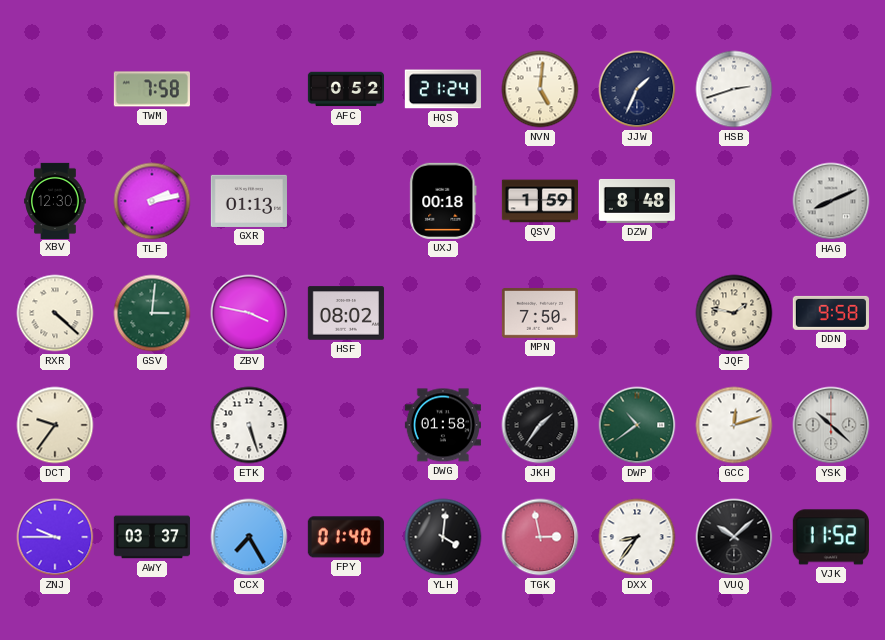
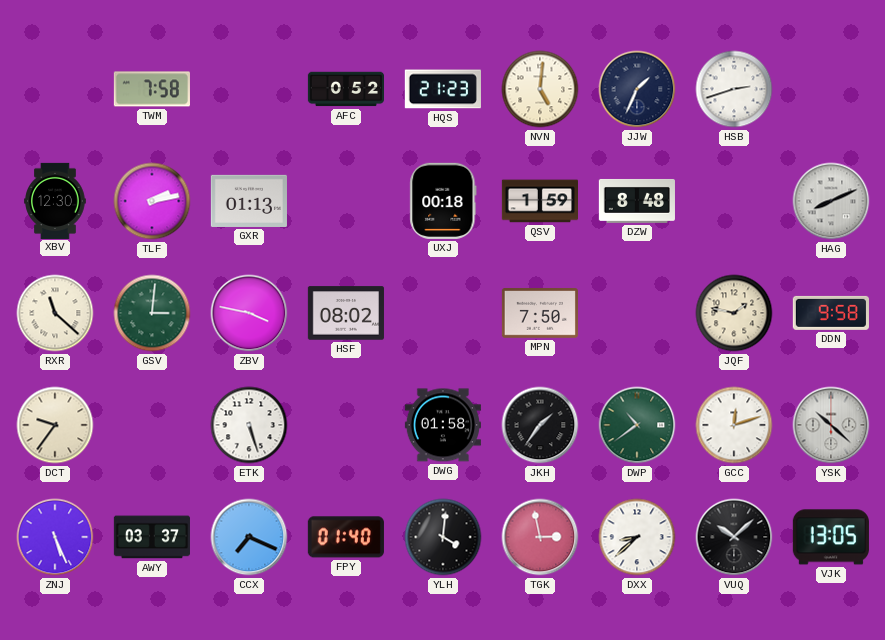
HQS: 21:24 -> 21:23
RXR: 4:22 -> 11:22
ZNJ: 9:45 -> 5:26
CCX: 7:25 -> 7:19
DXX: 8:36 -> 8:38
VJK: 11:52 -> 13:05
